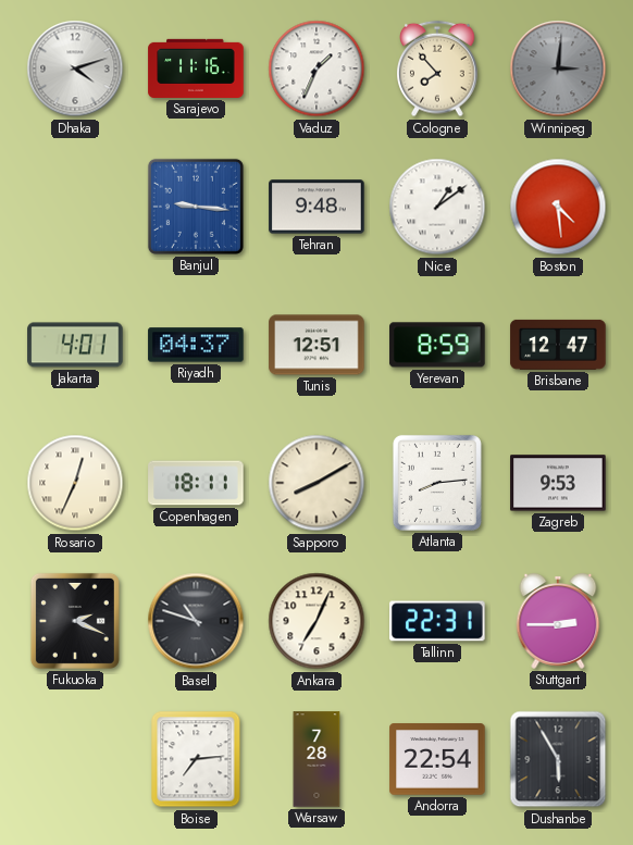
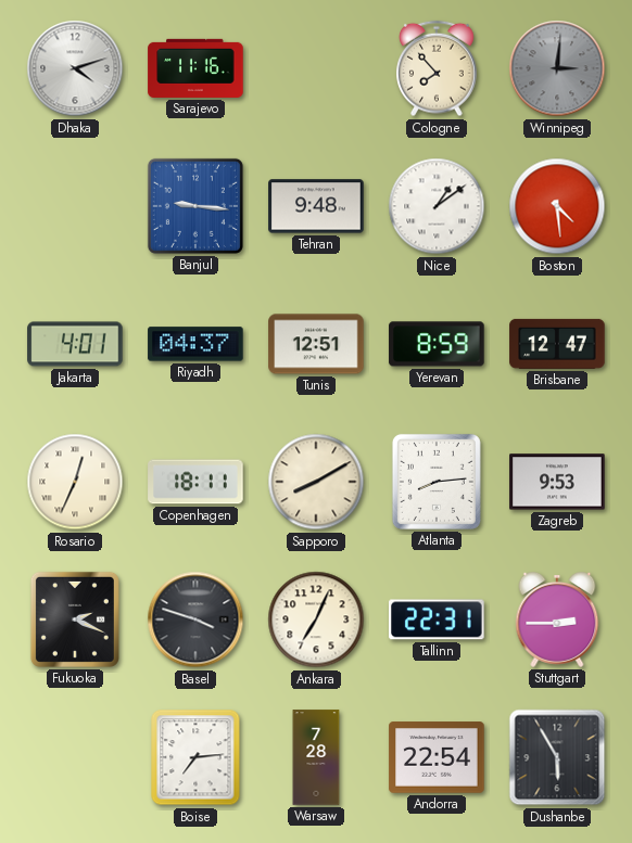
Vaduz: 1:34 -> none
Basel: 10:48 -> 3:48
